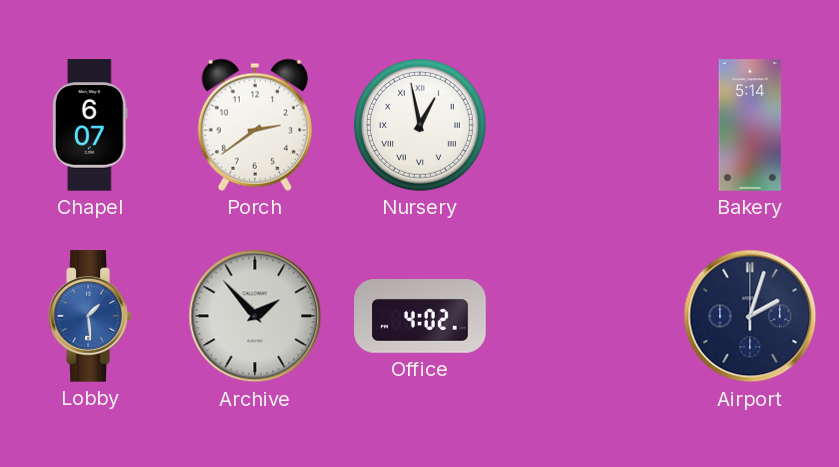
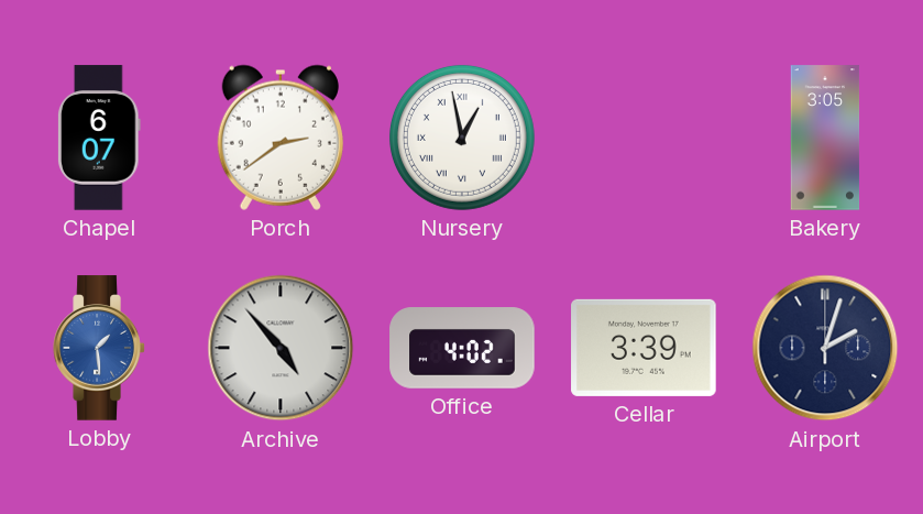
Bakery: 5:14 -> 3:05
Archive: 1:53 -> 4:53
Cellar: none -> 3:39
